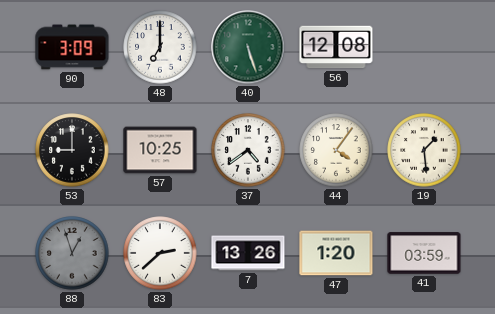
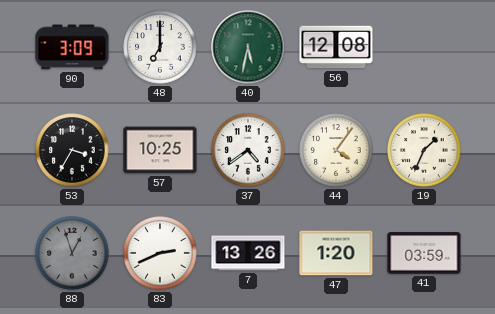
40: 5:27 -> 5:32
53: 9:00 -> 3:35
19: 1:29 -> 1:34
83: 2:38 -> 2:41
